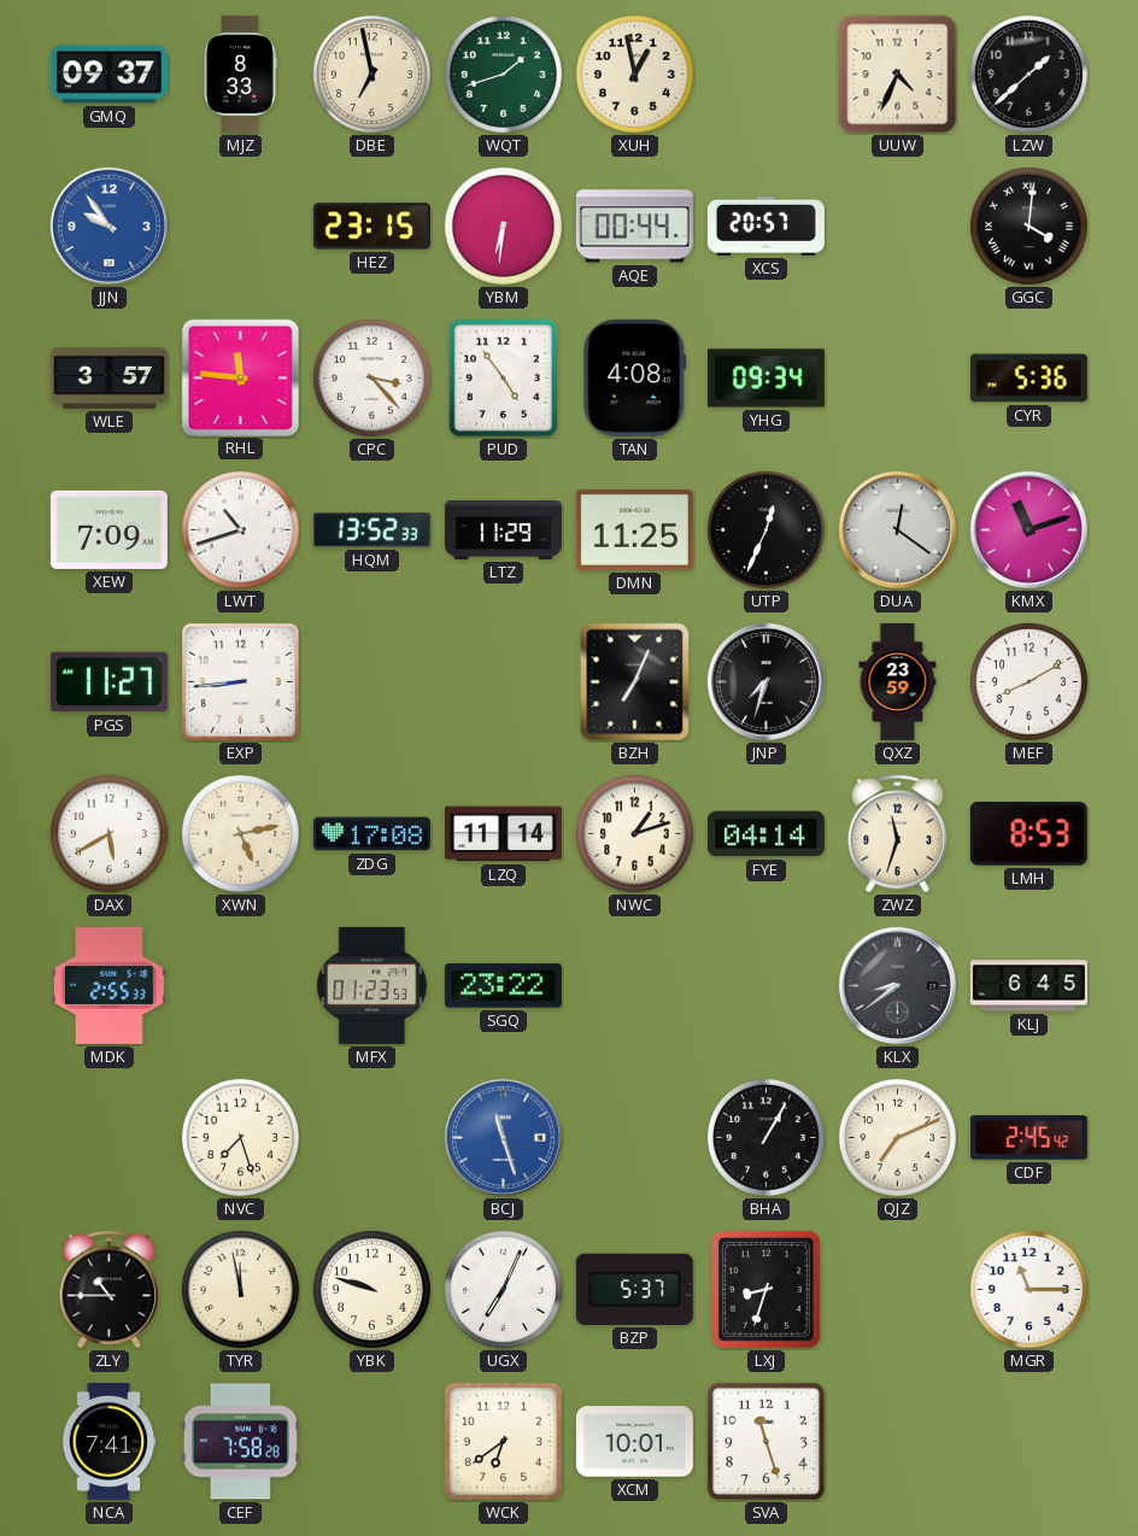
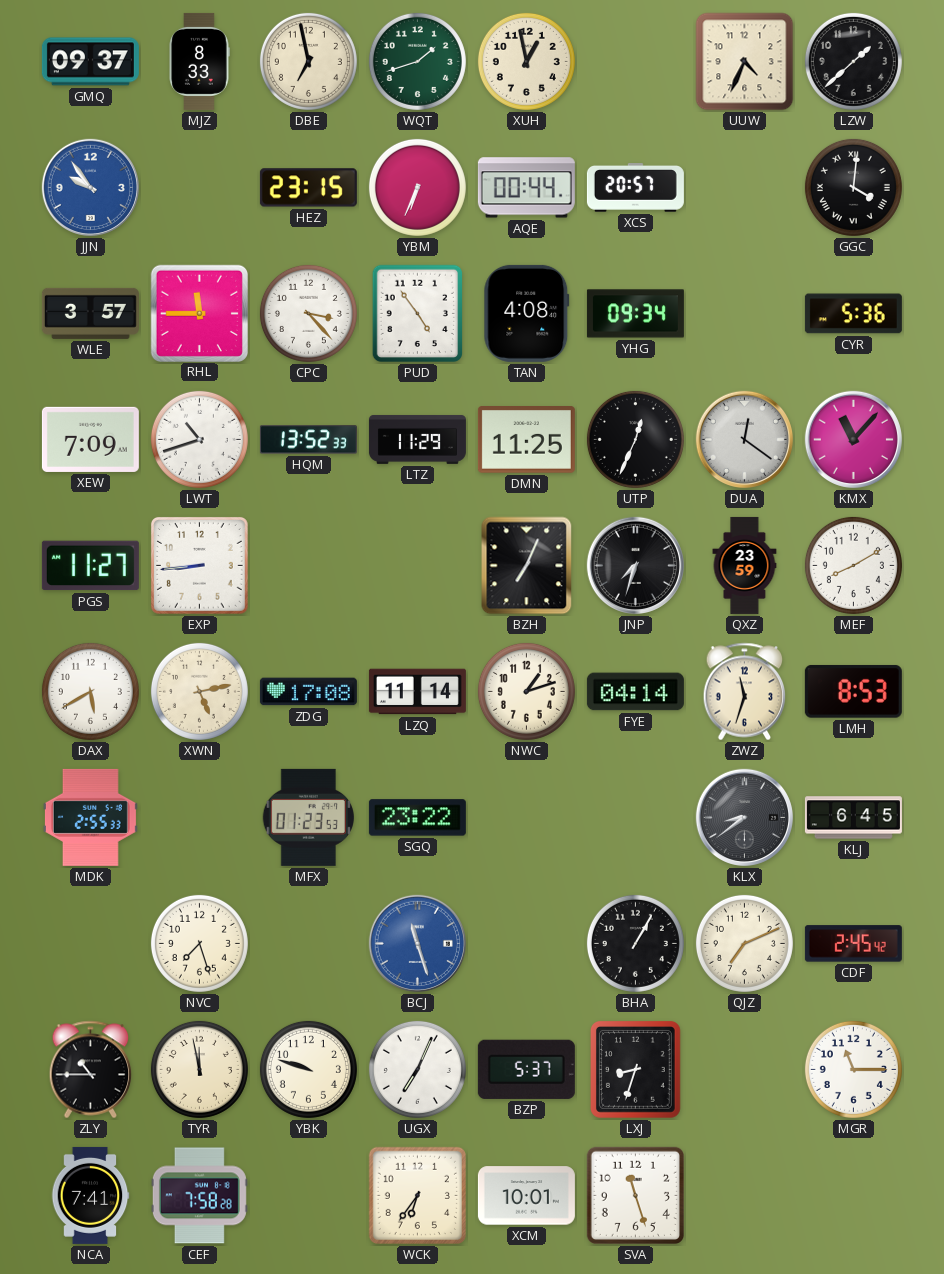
YBM: 6:31 -> 6:34
RHL: 11:46 -> 11:45
KMX: 11:12 -> 11:07
WCK: 6:39 -> 6:36
